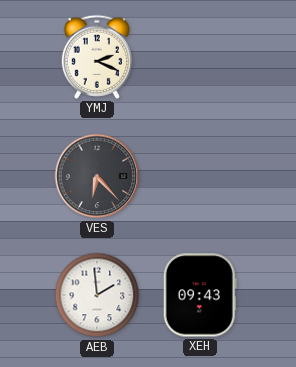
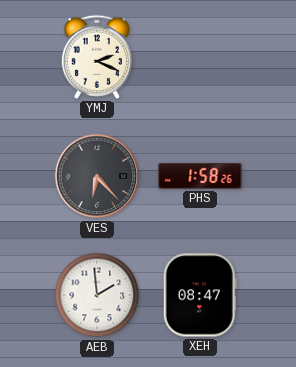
PHS: none -> 1:58
XEH: 09:43 -> 08:47
